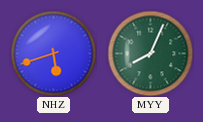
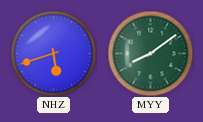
MYY: 8:04 -> 8:09
